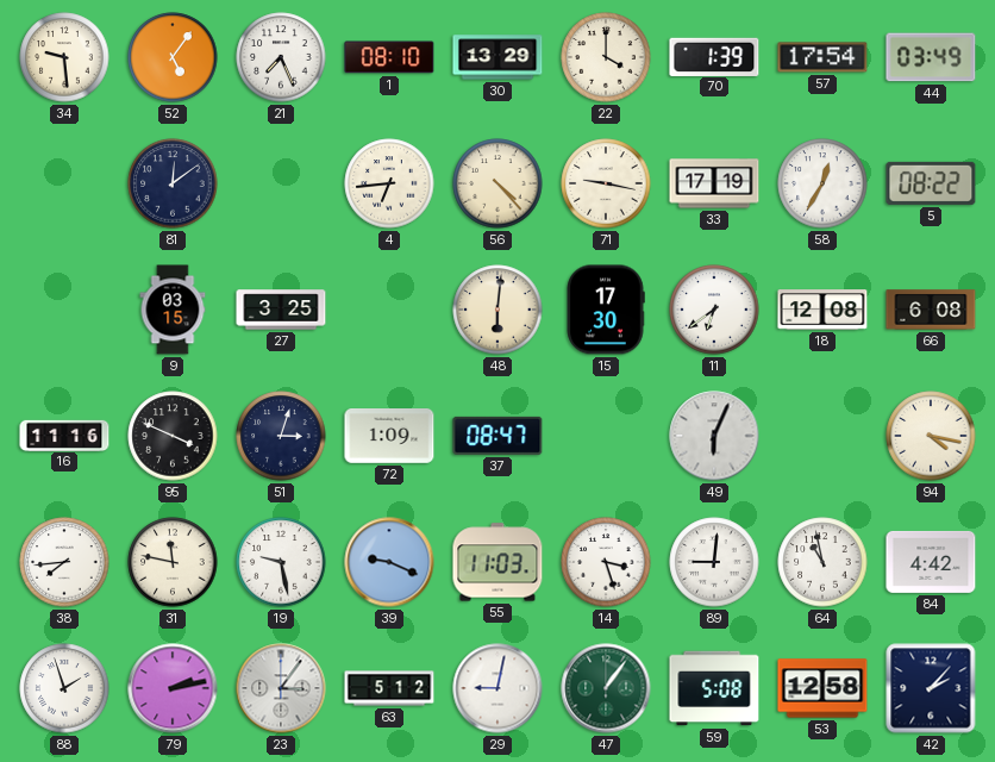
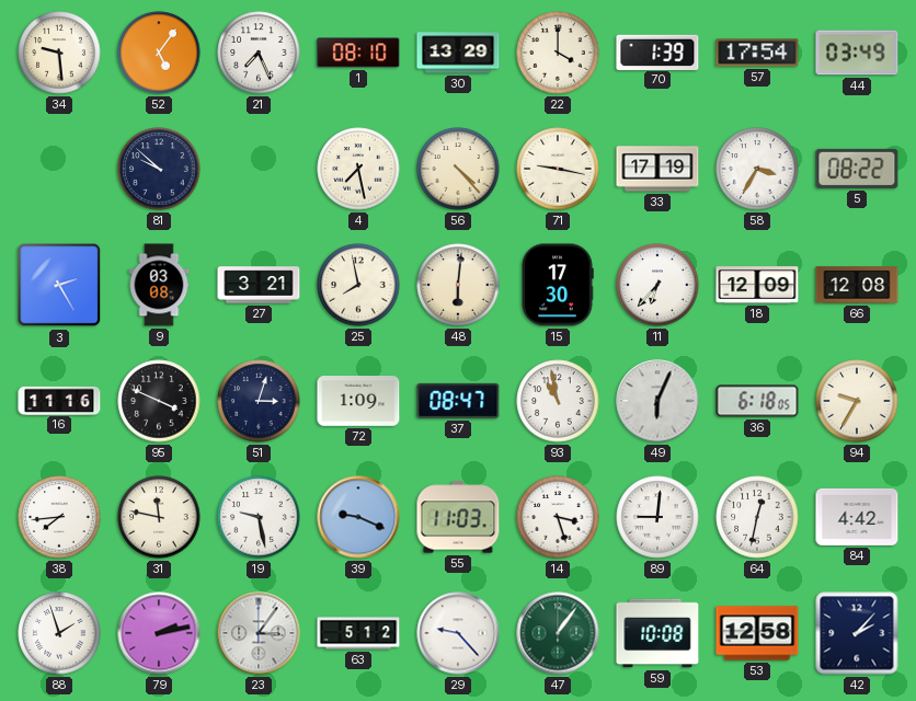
81: 12:09 -> 9:52
4: 6:44 -> 7:28
58: 12:35 -> 3:35
3: none -> 2:25
9: 03:15 -> 03:08
27: 3:25 -> 3:21
25: none -> 7:58
11: 6:39 -> 6:37
18: 12:08 -> 12:09
66: 6:08 -> 12:08
93: none -> 10:58
36: none -> 6:18
94: 4:17 -> 9:35
64: 10:58 -> 12:32
29: 9:02 -> 9:23
59: 5:08 -> 10:08
